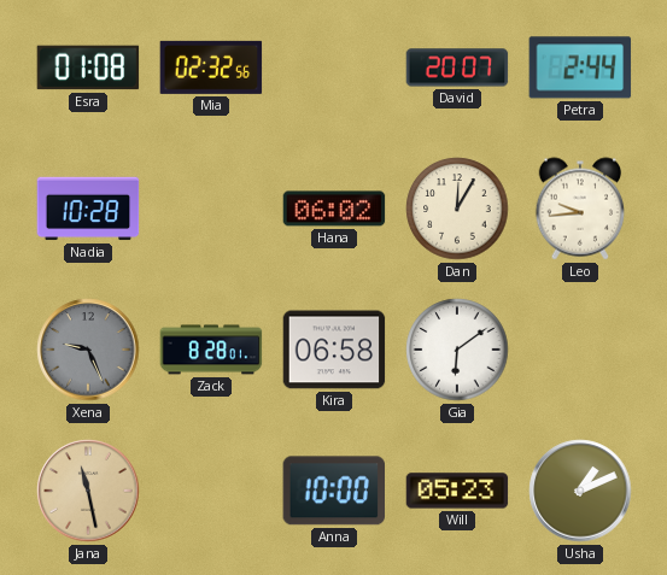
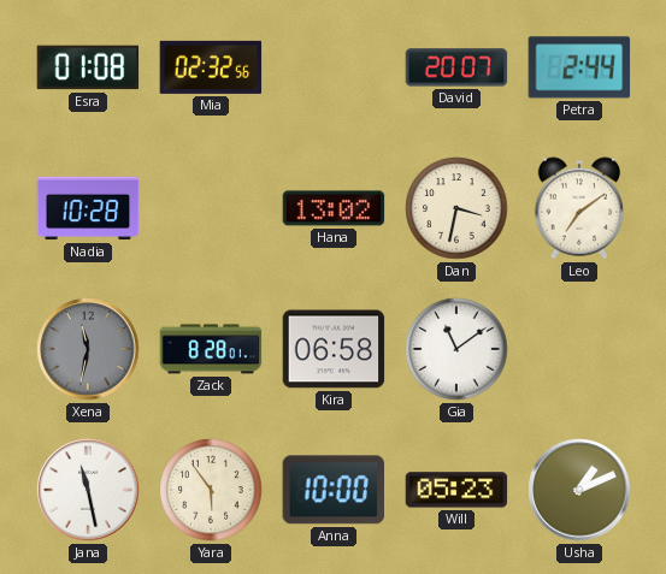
Hana: 06:02 -> 13:02
Dan: 12:05 -> 3:32
Leo: 9:44 -> 7:09
Xena: 9:26 -> 11:32
Gia: 6:09 -> 11:09
Jana dial: champagne -> white
Yara: none -> 5:54
